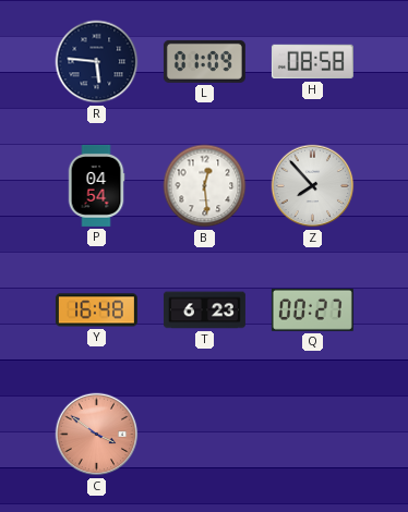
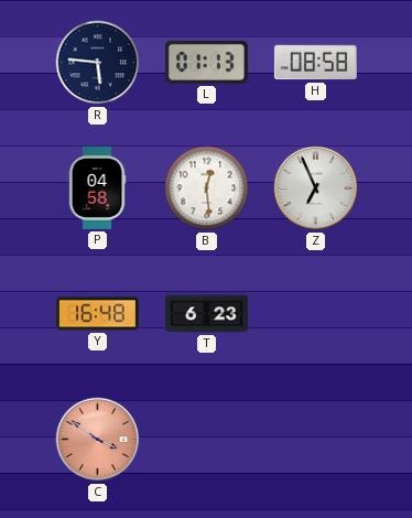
L: 01:09 -> 01:13
P: 04:54 -> 04:58
Z: 7:53 -> 6:56
Q: 00:27 -> none
